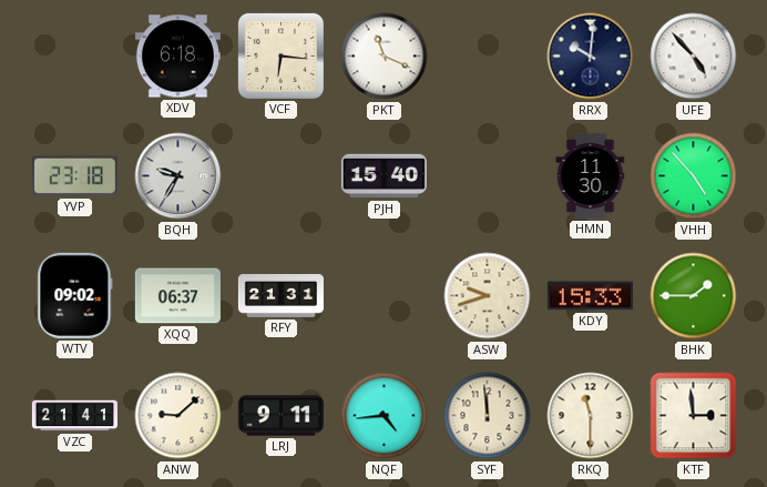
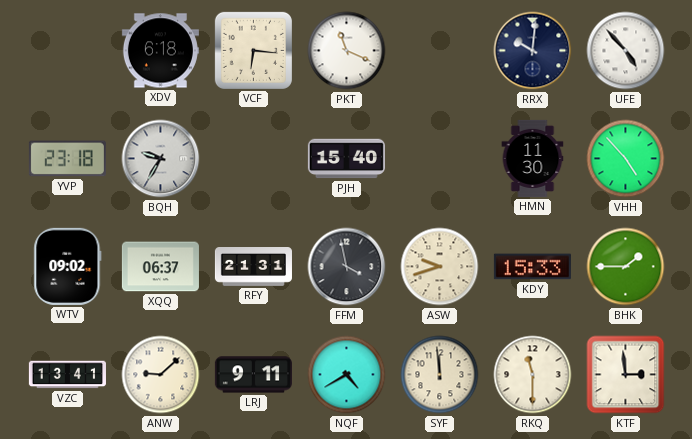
FFM: none -> 3:58
VZC: 21:41 -> 13:41
NQF: 4:44 -> 4:40
